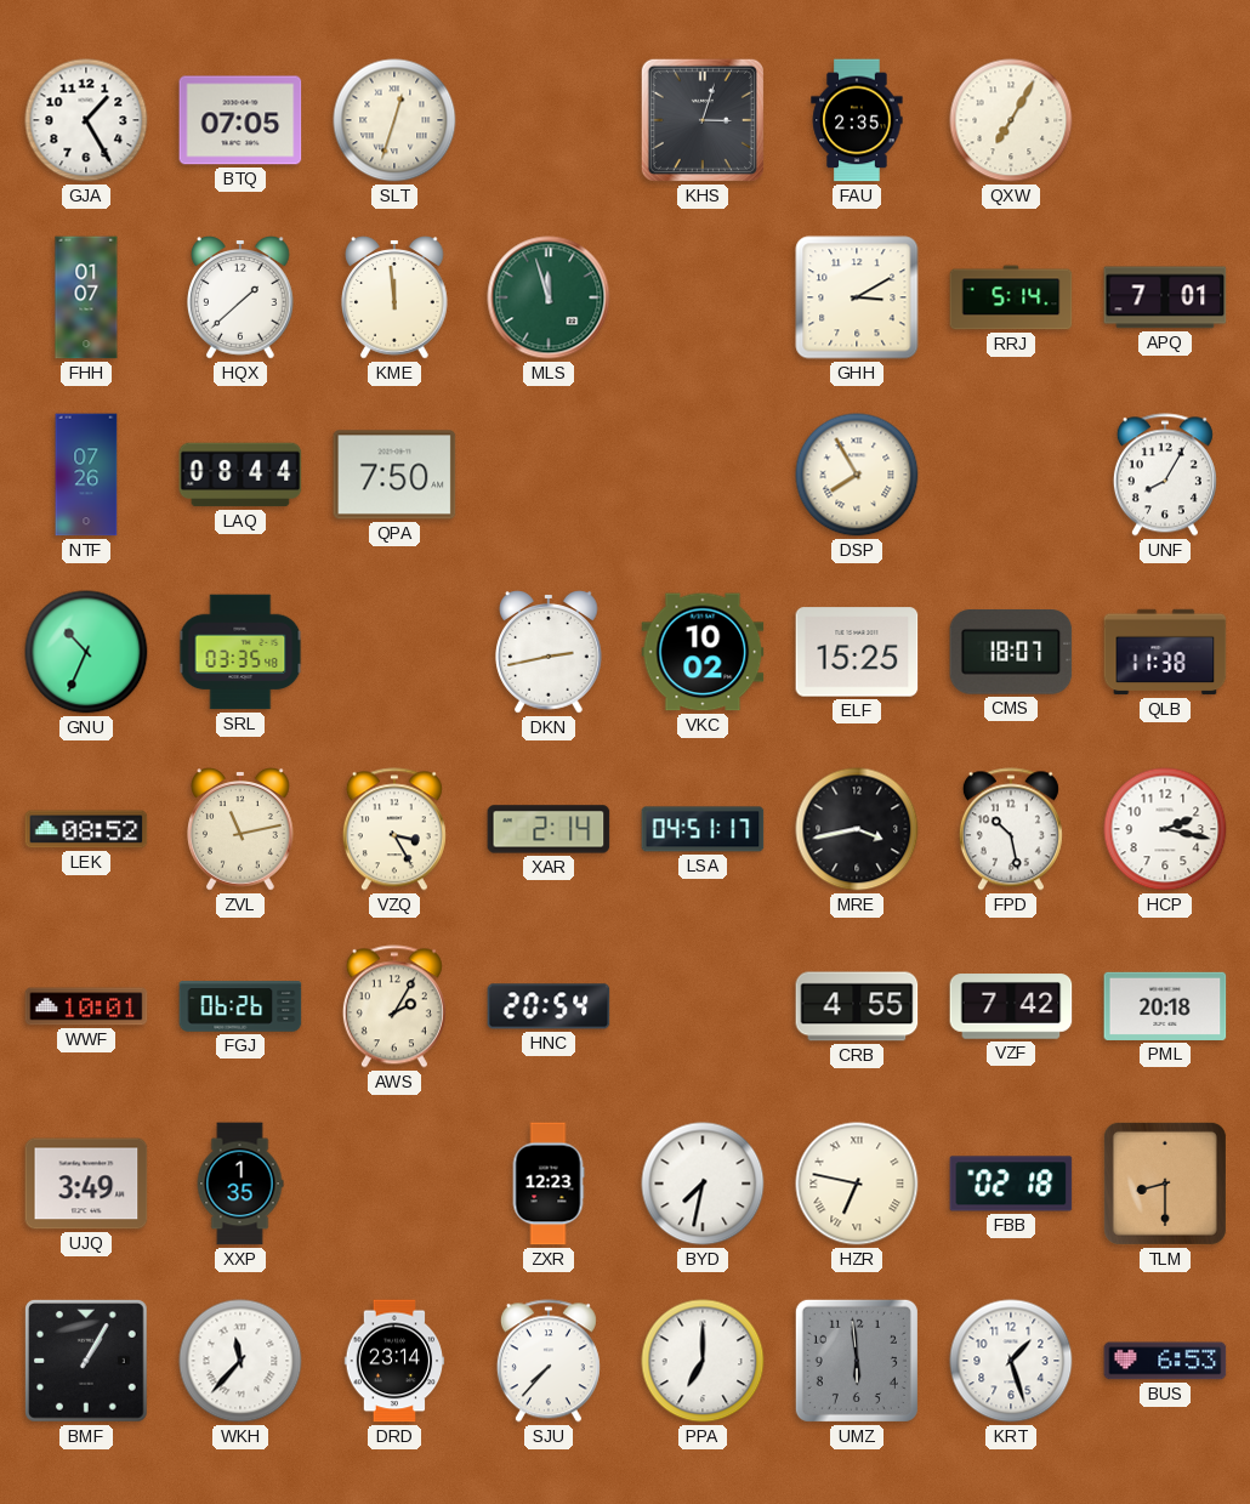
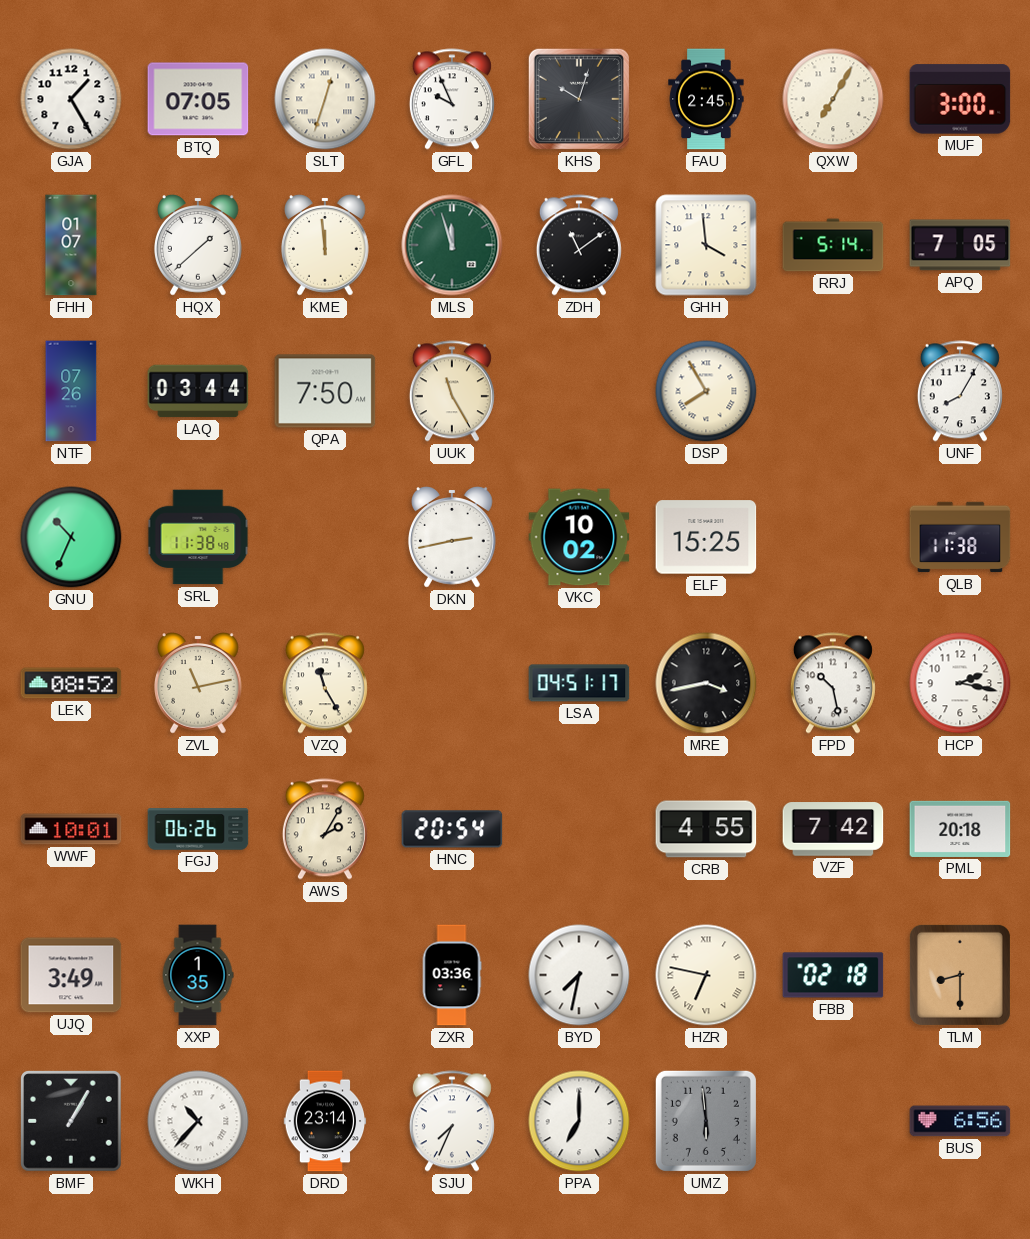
GFL: none -> 9:56
KHS: 3:03 -> 10:03
FAU: 2:35 -> 2:45
MUF: none -> 3:00
ZDH: none -> 11:09
GHH: 3:10 -> 3:59
APQ: 7:01 -> 7:05
LAQ: 08:44 -> 03:44
UUK: none -> 11:25
SRL: 03:35 -> 11:38
CMS: 18:07 -> none
VZQ: 3:25 -> 11:25
XAR: 2:14 -> none
ZXR: 12:23 -> 03:36
WKH: 11:37 -> 10:37
SJU: 7:37 -> 7:34
KRT: 1:27 -> none
BUS: 6:53 -> 6:56
